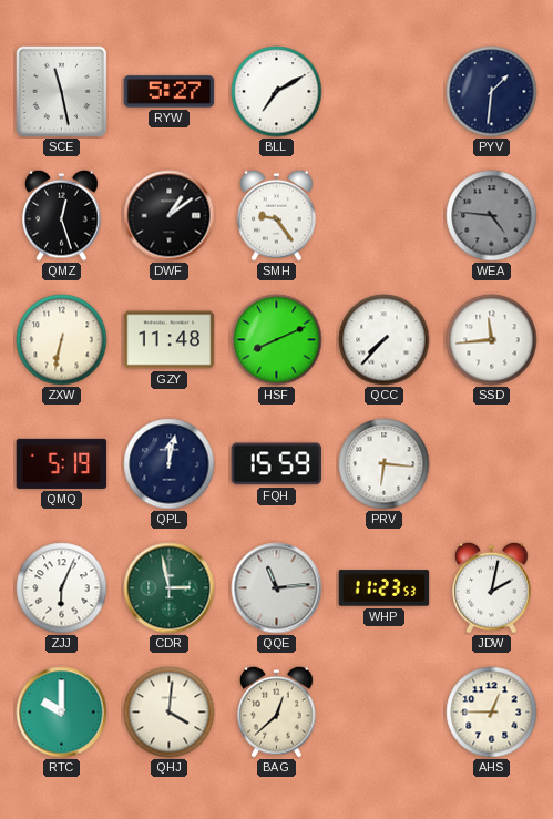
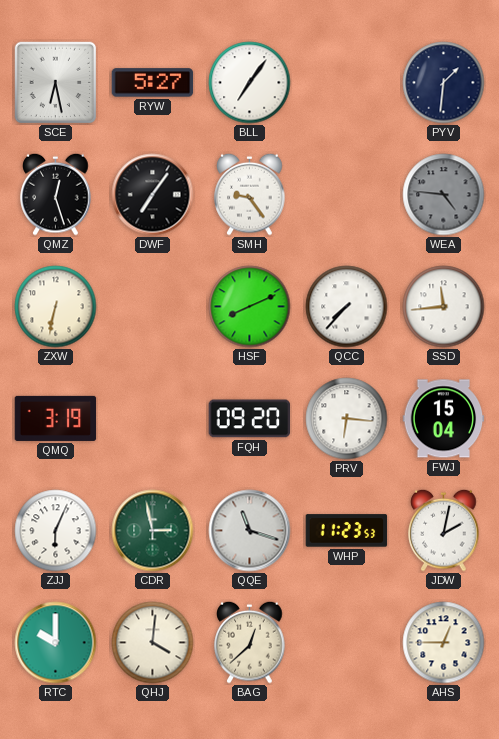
SCE: 11:28 -> 6:28
BLL: 7:10 -> 7:06
DWF: 1:09 -> 7:06
GZY: 11:48 -> none
QMQ: 5:19 -> 3:19
QPL: 12:02 -> none
FQH: 15:59 -> 09:20
FWJ: none -> 15:04
QQE: 11:14 -> 11:18
